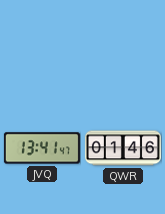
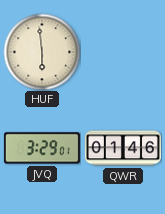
HUF: none -> 5:59
JVQ: 13:41 -> 3:29
